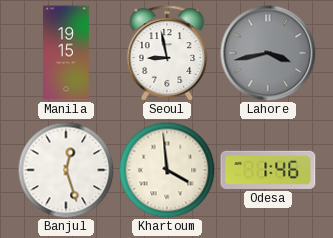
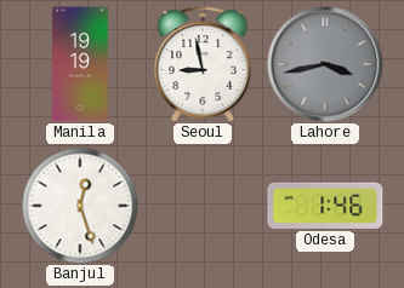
Manila: 19:15 -> 19:19
Khartoum: 3:59 -> none
